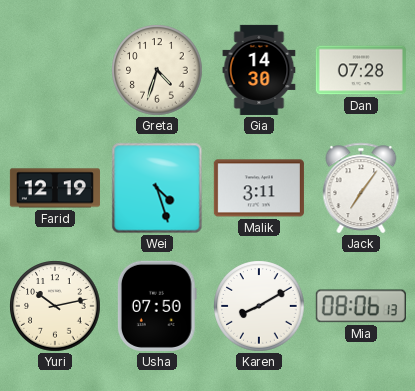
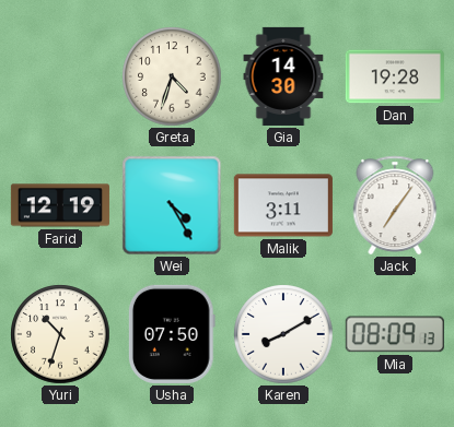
Dan: 07:28 -> 19:28
Wei: 4:27 -> 4:25
Yuri: 10:13 -> 10:33
Mia: 08:06 -> 08:09
